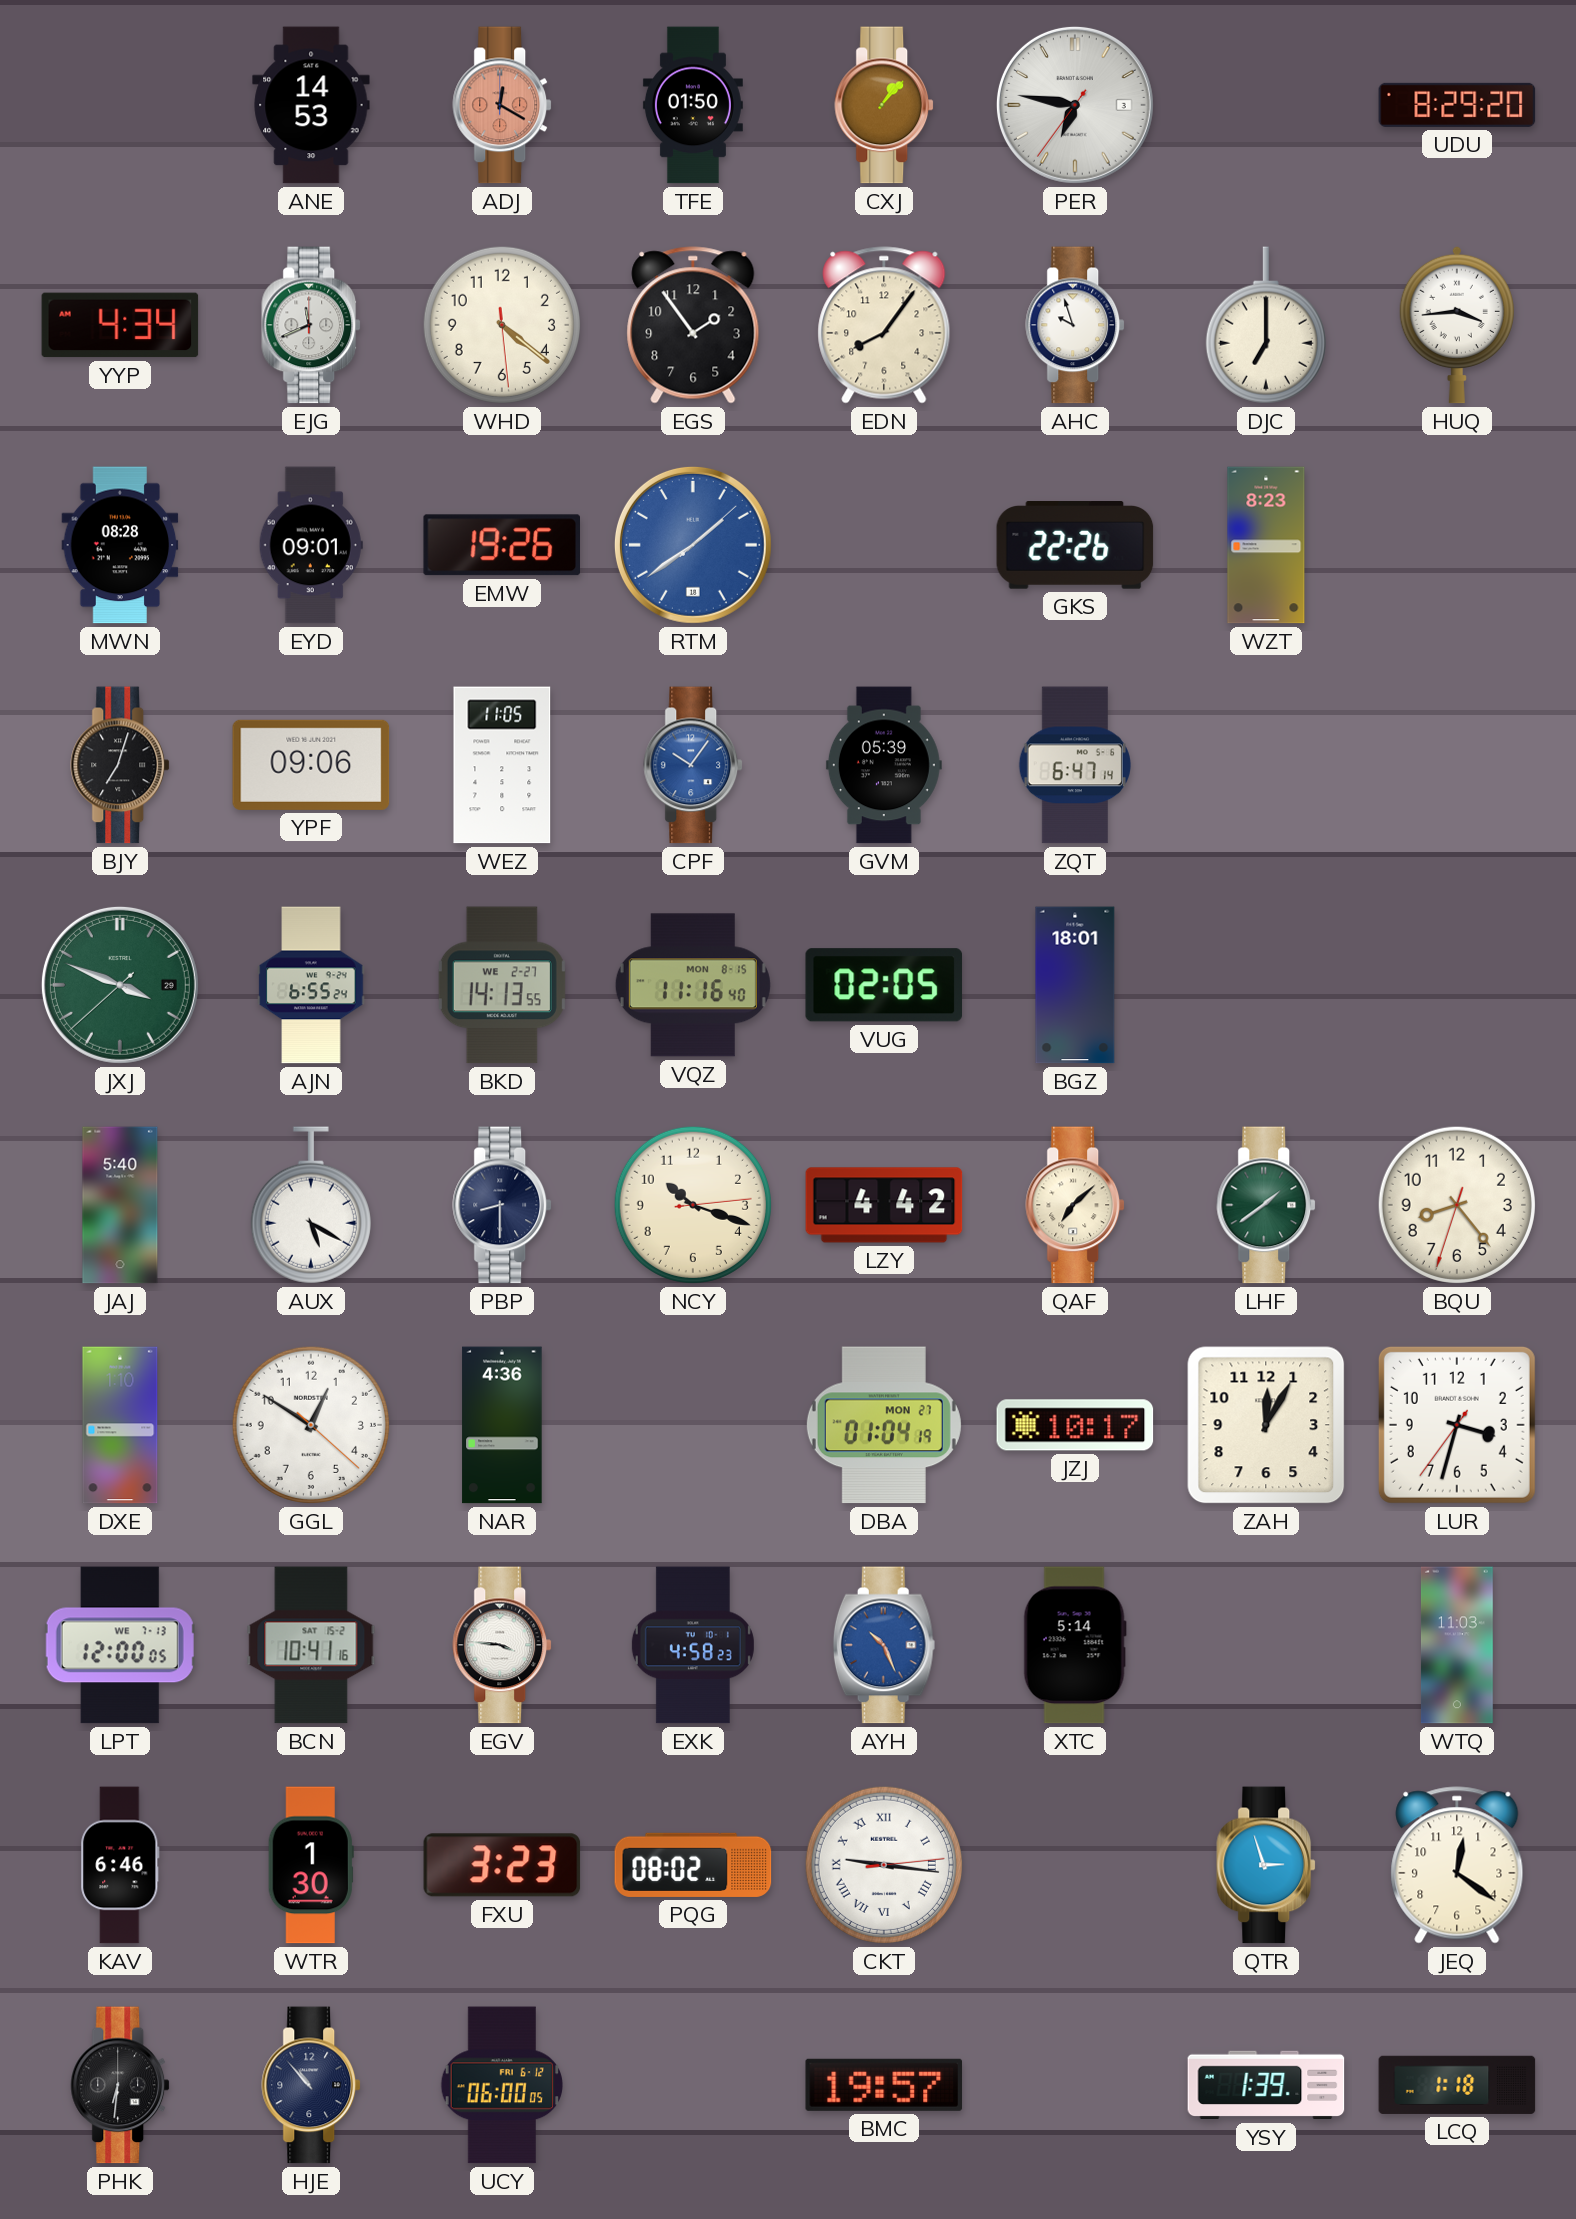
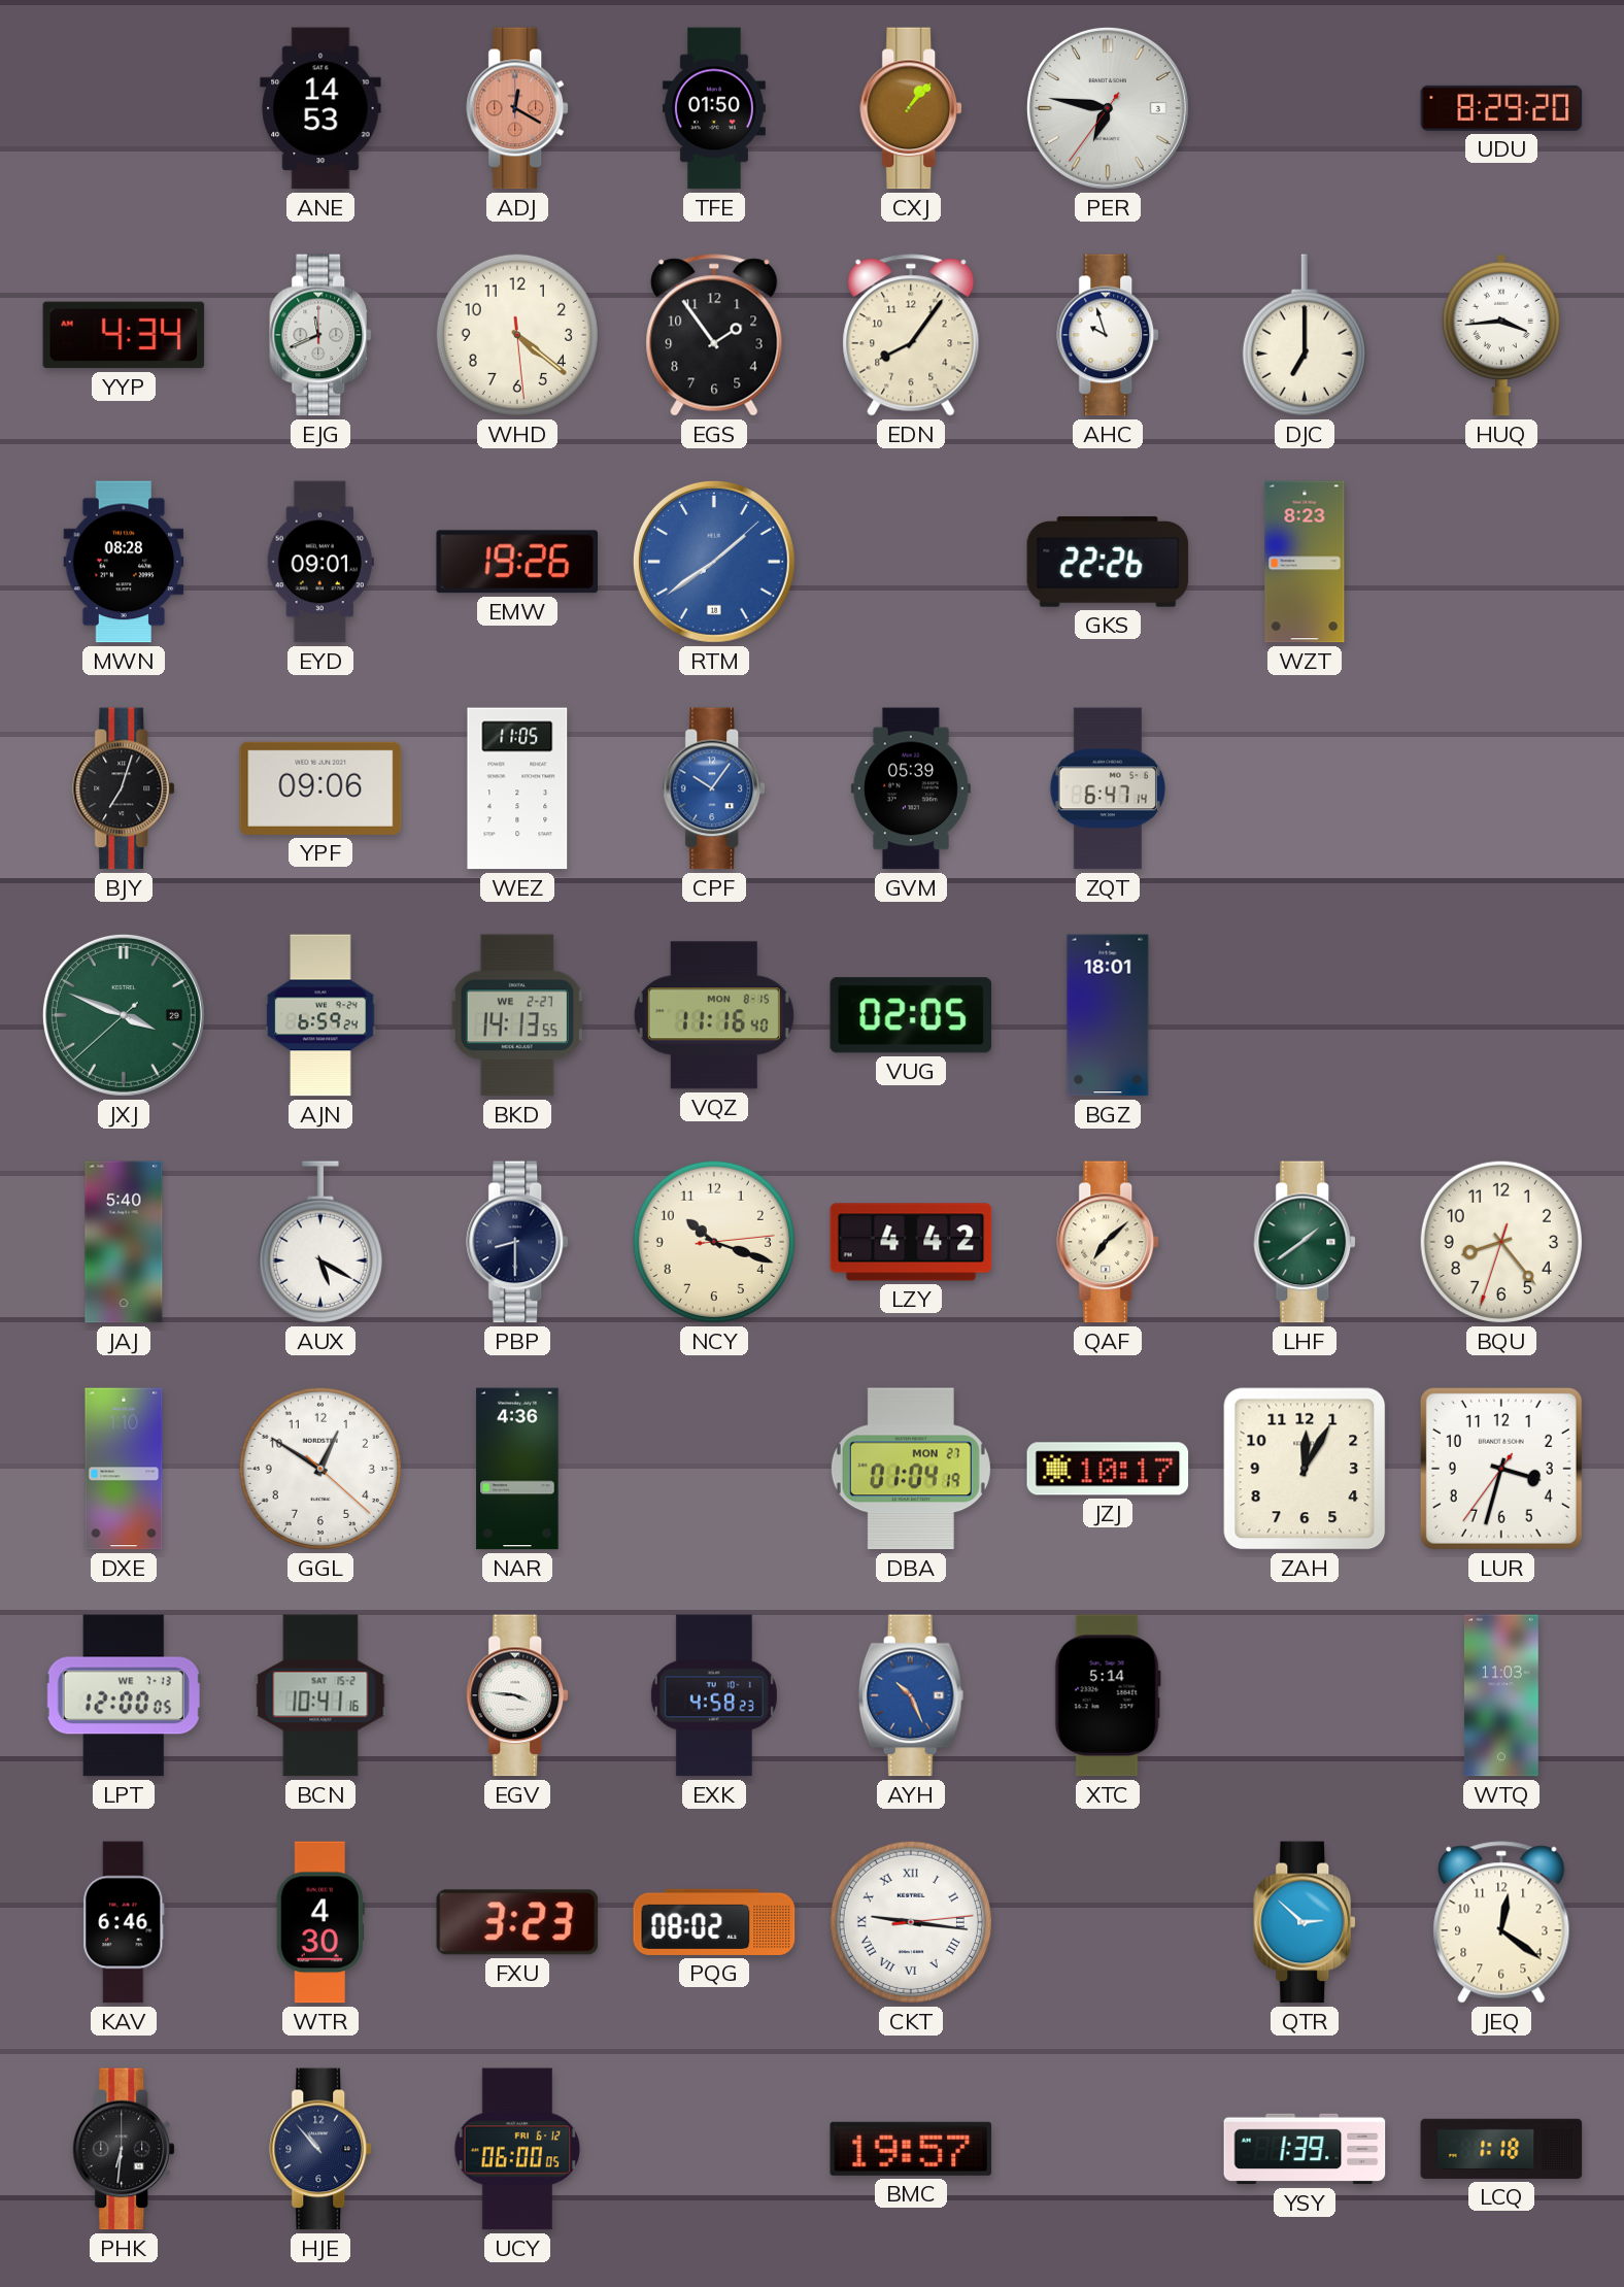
AJN: 6:55 -> 6:59
WTR: 1:30 -> 4:30
QTR: 2:57 -> 2:52
